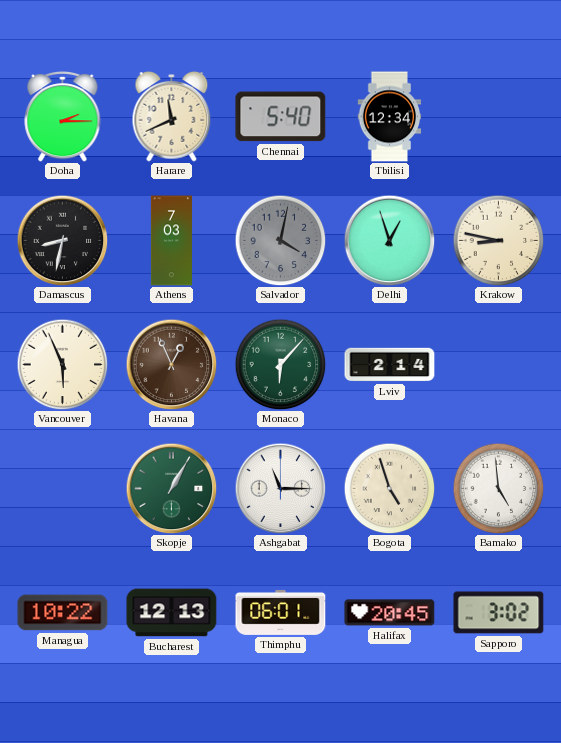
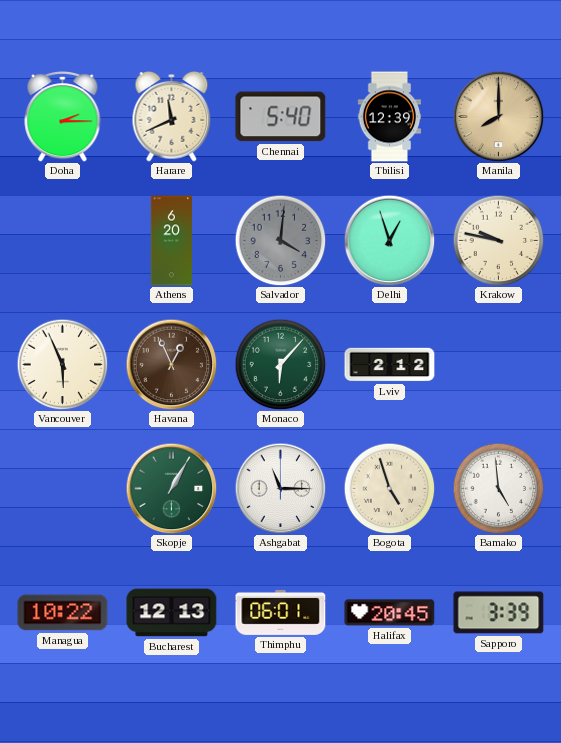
Tbilisi: 12:34 -> 12:39
Manila: none -> 8:00
Damascus: 8:32 -> none
Athens: 7:03 -> 6:20
Salvador: 4:02 -> 4:01
Krakow: 8:47 -> 9:47
Lviv: 2:14 -> 2:12
Sapporo: 3:02 -> 3:39
